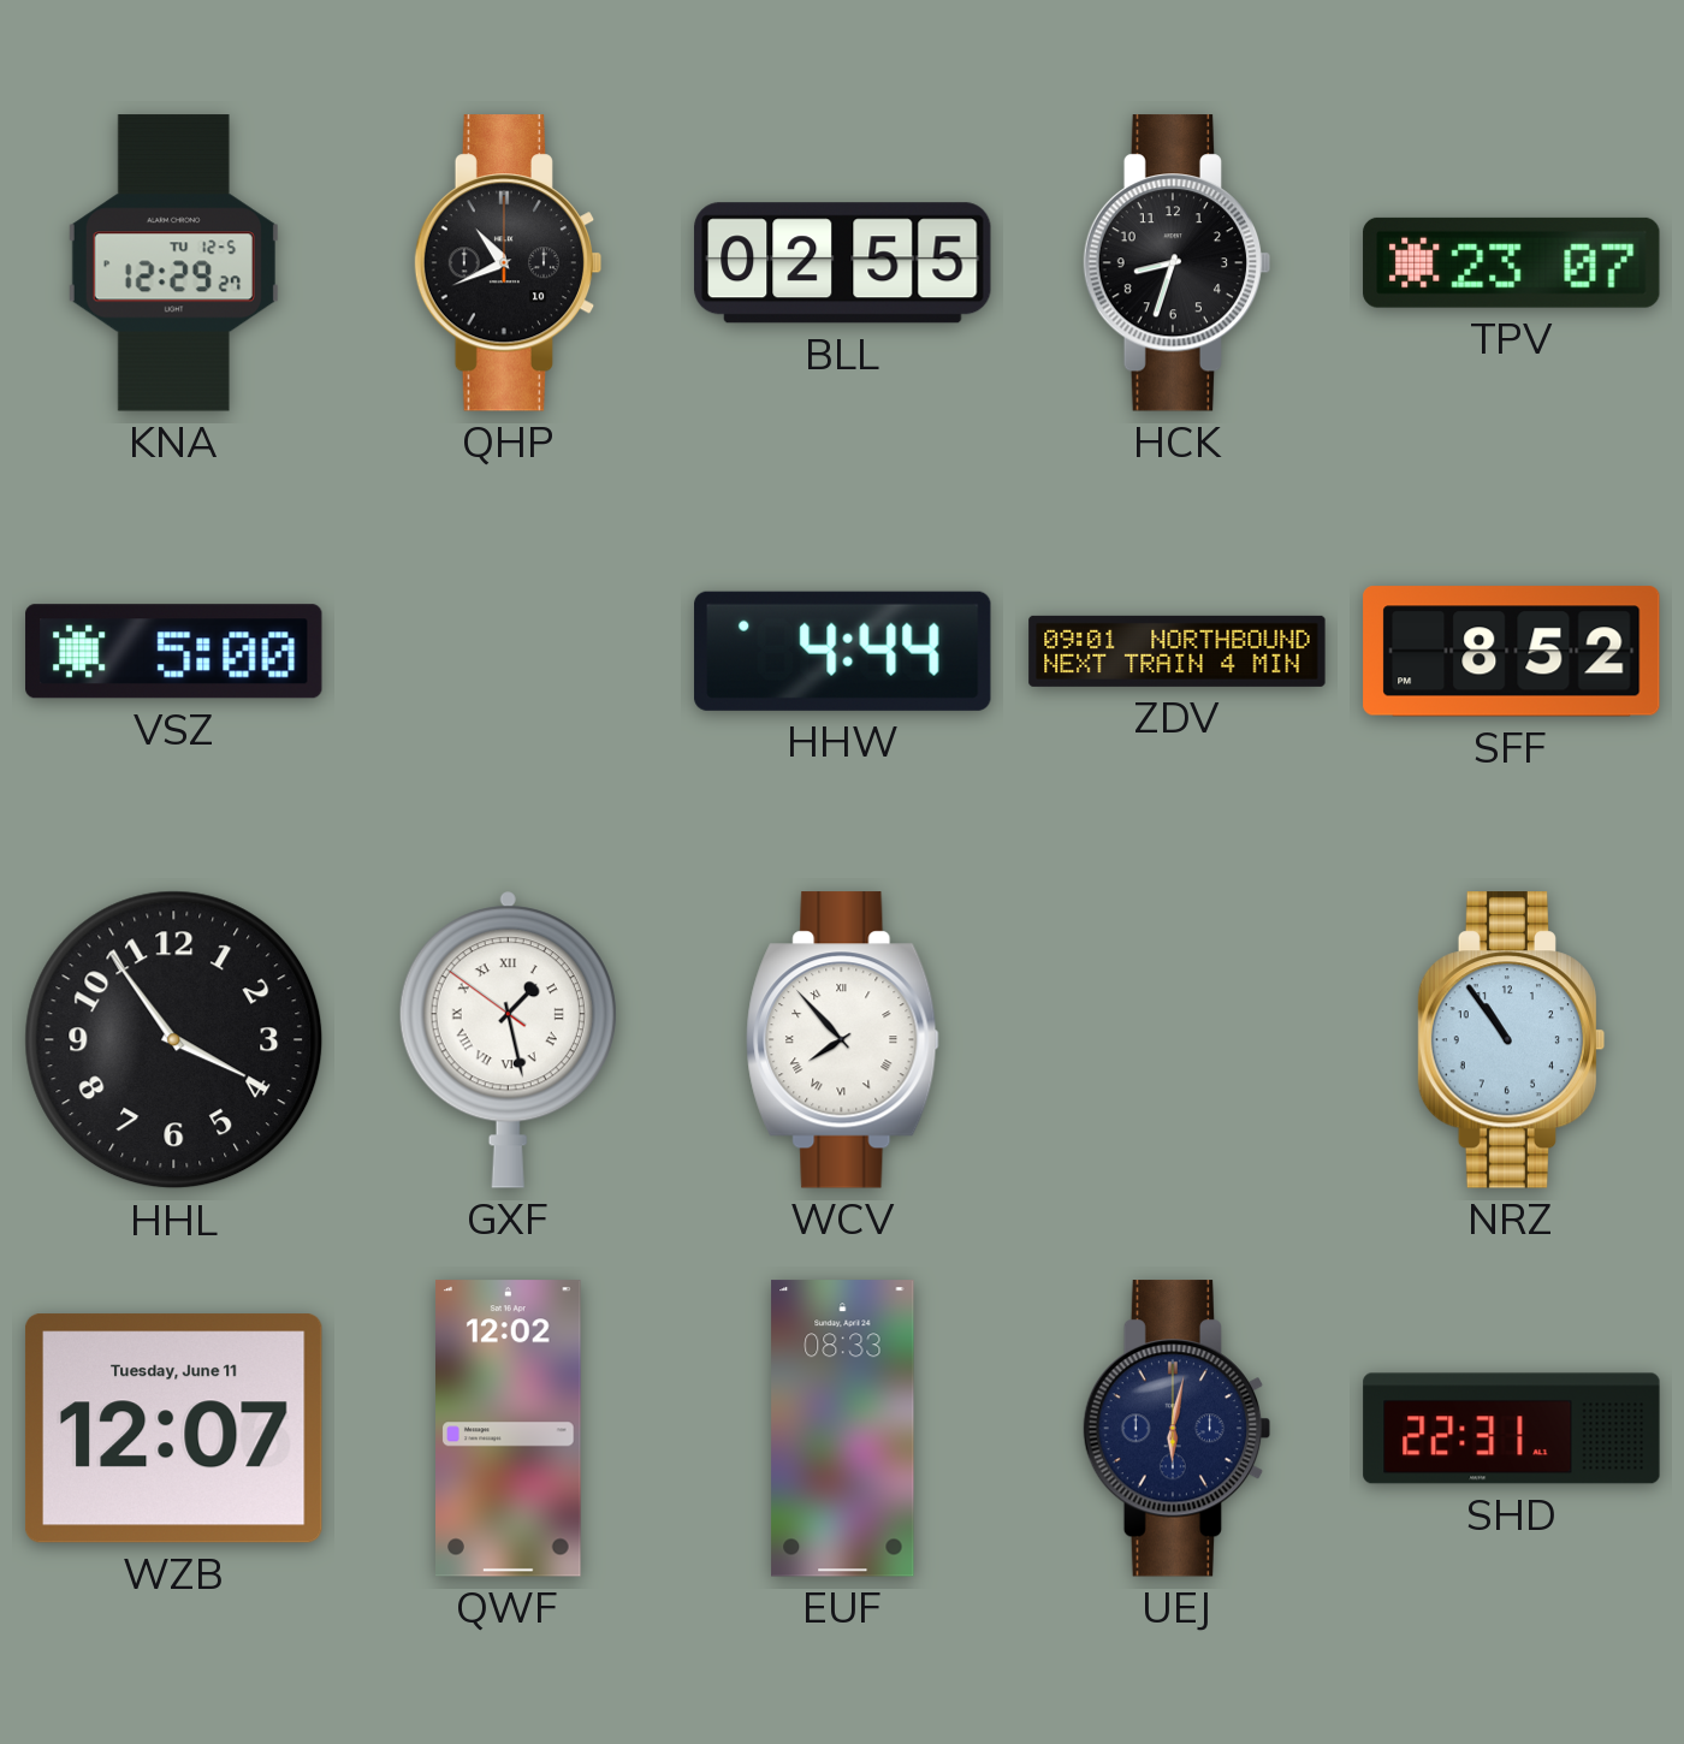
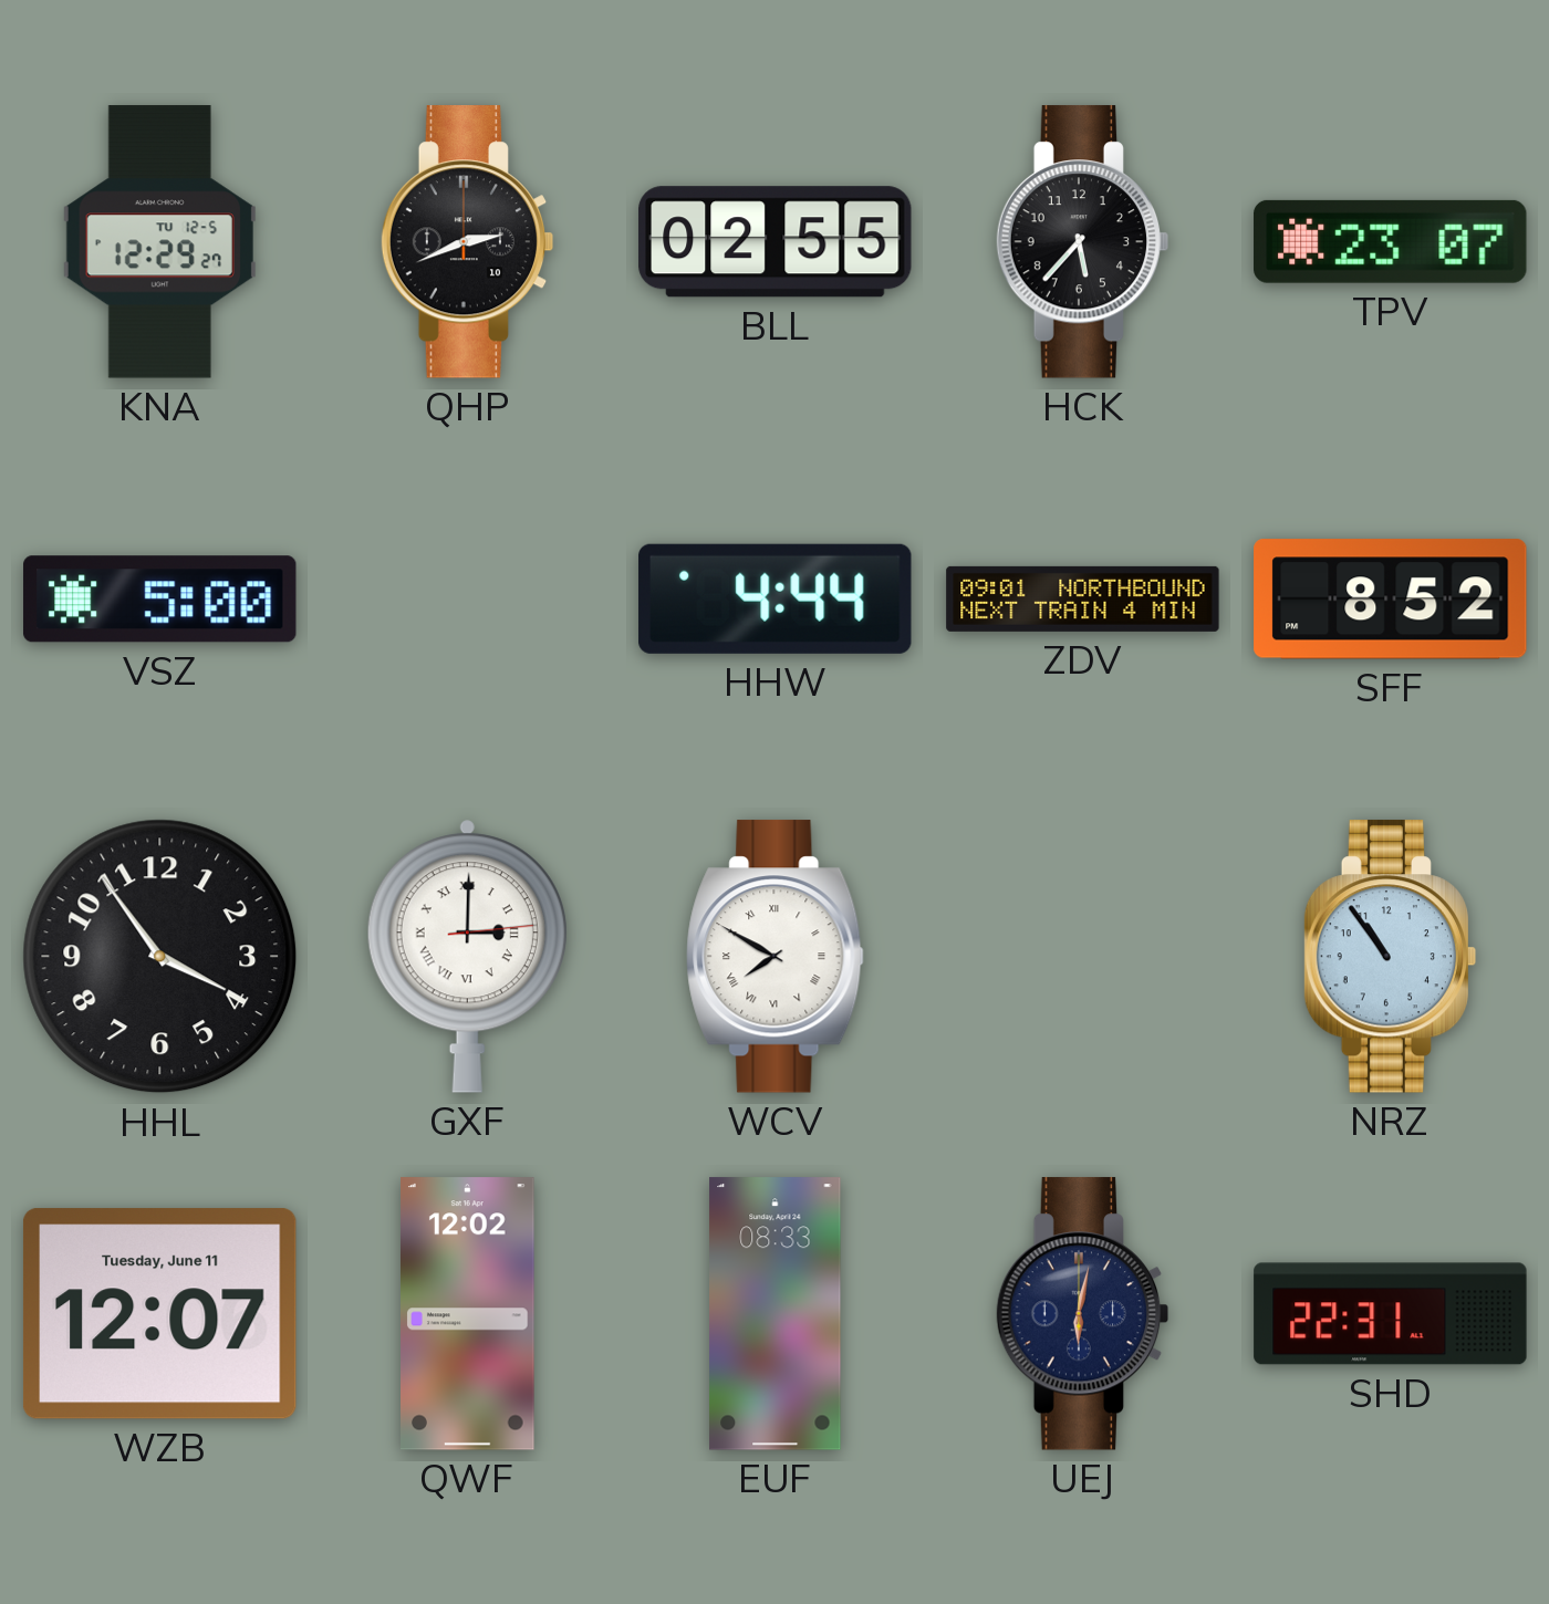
QHP: 10:41 -> 2:41
HCK: 8:33 -> 5:37
GXF: 1:27 -> 3:00
WCV: 7:53 -> 7:50
